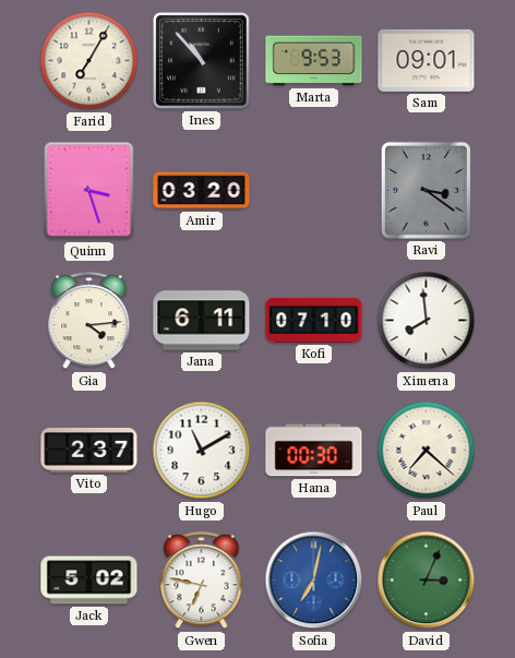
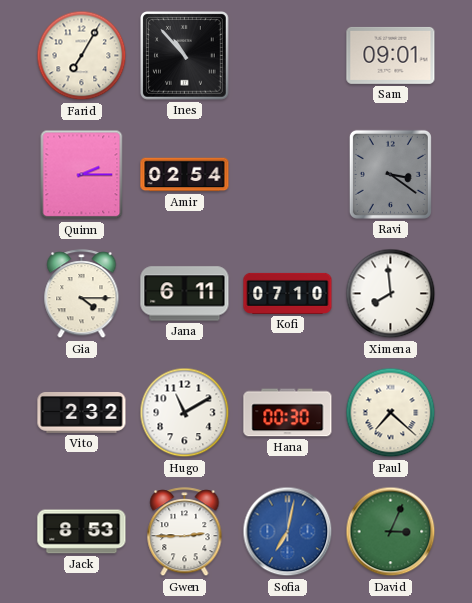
Marta: 9:53 -> none
Quinn: 3:27 -> 2:15
Amir: 03:20 -> 02:54
Gia: 4:14 -> 4:15
Vito: 2:37 -> 2:32
Jack: 5:02 -> 8:53
Gwen: 6:47 -> 2:45
